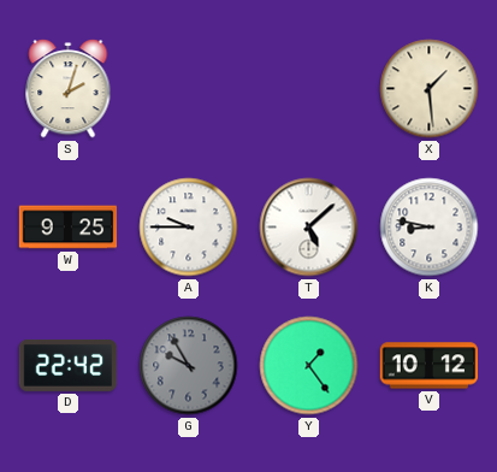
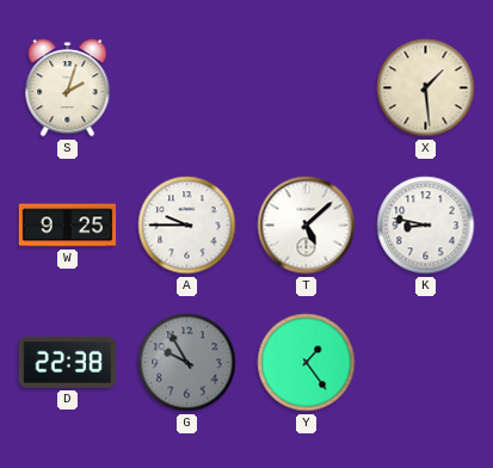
D: 22:42 -> 22:38
V: 10:12 -> none
